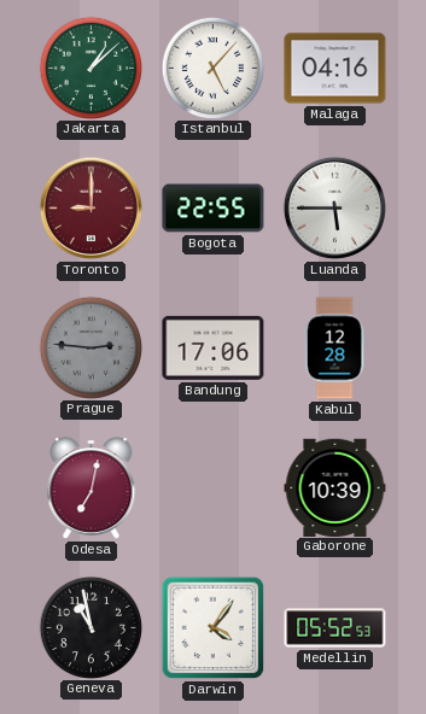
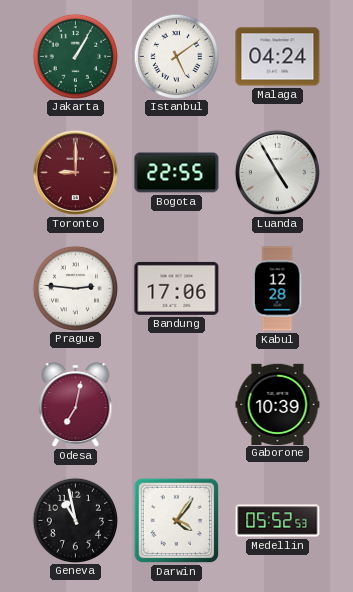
Jakarta: 1:08 -> 1:05
Istanbul: 5:07 -> 5:09
Malaga: 04:16 -> 04:24
Luanda: 5:45 -> 4:55
Prague dial: grey -> white
